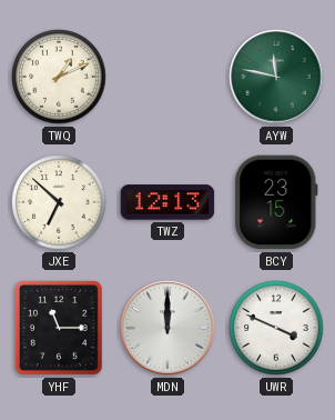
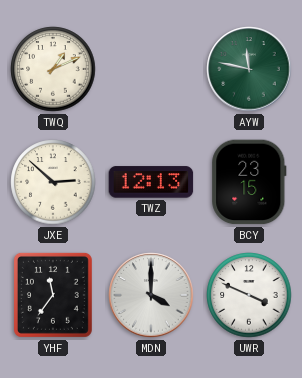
JXE: 6:52 -> 2:52
YHF: 11:15 -> 11:36
MDN: 12:00 -> 4:00
